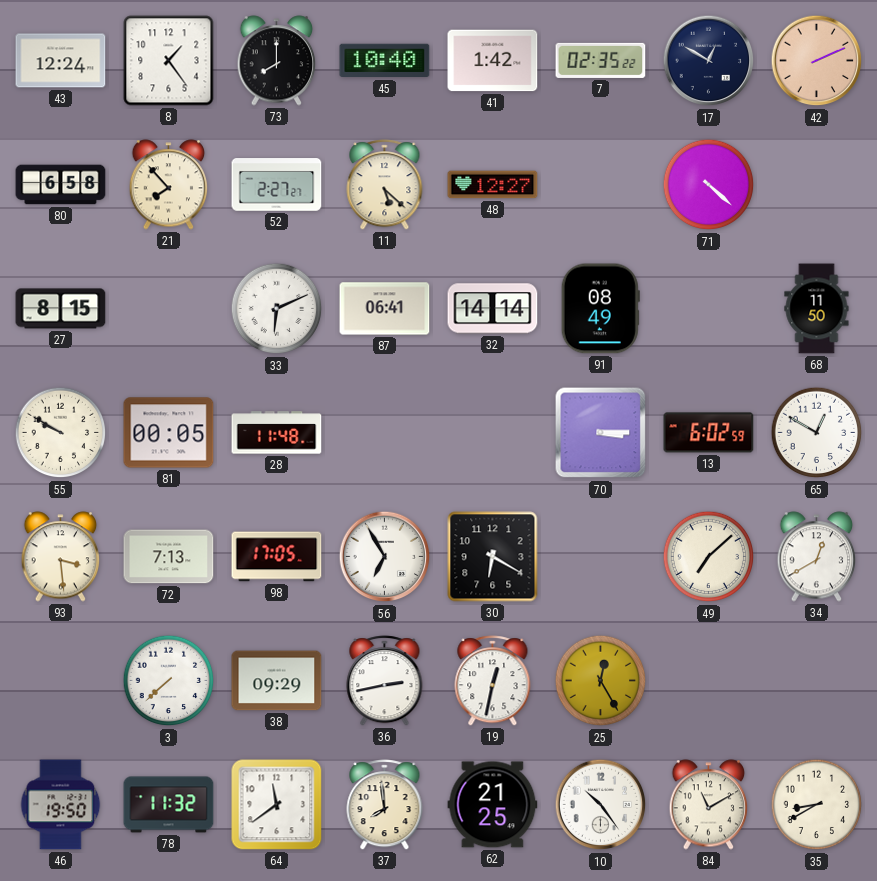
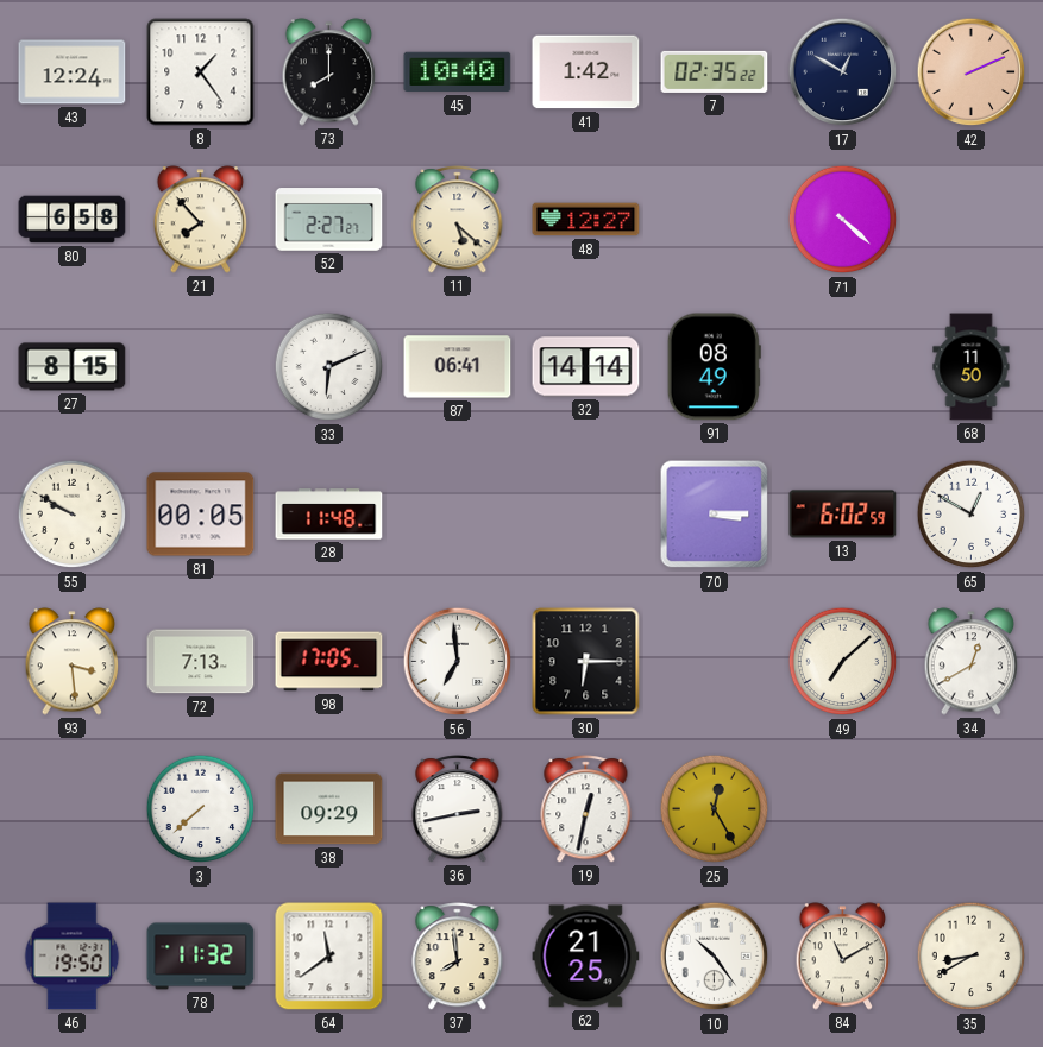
56: 6:55 -> 6:59
30: 6:20 -> 6:15
